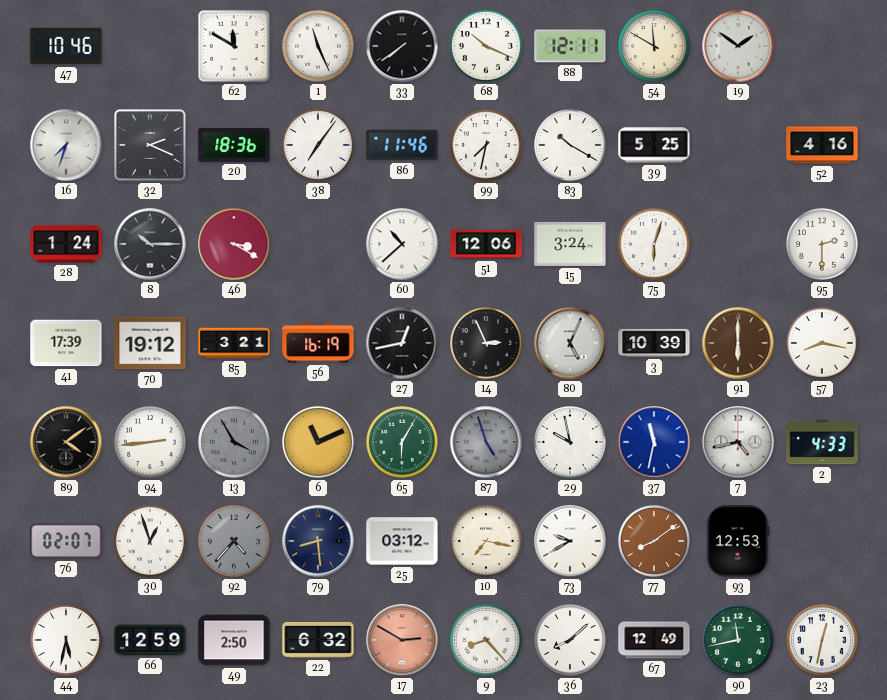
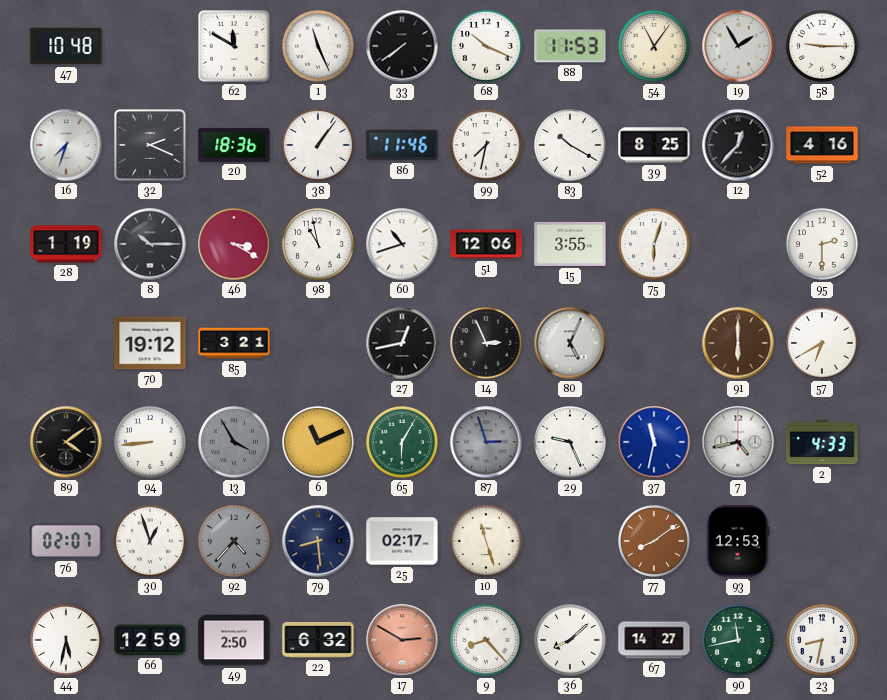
47: 10:46 -> 10:48
88: 12:11 -> 11:53
54: 11:50 -> 11:06
19: 1:51 -> 1:55
58: none -> 9:15
38: 7:06 -> 1:06
39: 5:25 -> 8:25
12: none -> 12:37
28: 1:24 -> 1:19
98: none -> 10:58
60: 10:38 -> 10:42
15: 3:24 -> 3:55
41: 17:39 -> none
56: 16:19 -> none
3: 10:39 -> none
57: 8:17 -> 6:40
94: 2:44 -> 8:44
87: 4:57 -> 2:57
29: 9:58 -> 9:26
25: 03:12 -> 02:17
10: 7:17 -> 11:27
73: 9:40 -> none
67: 12:49 -> 14:27
23: 12:32 -> 8:32
